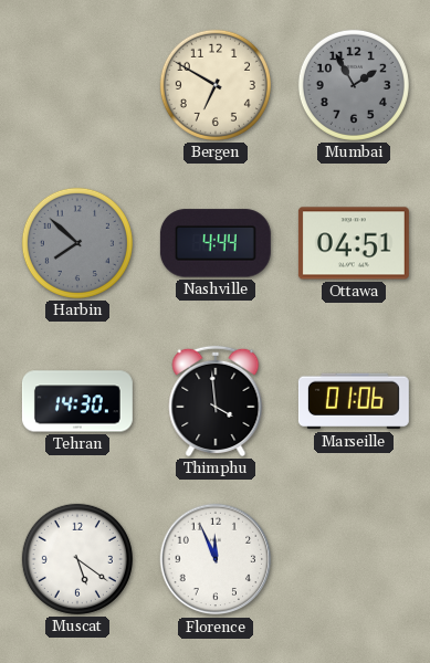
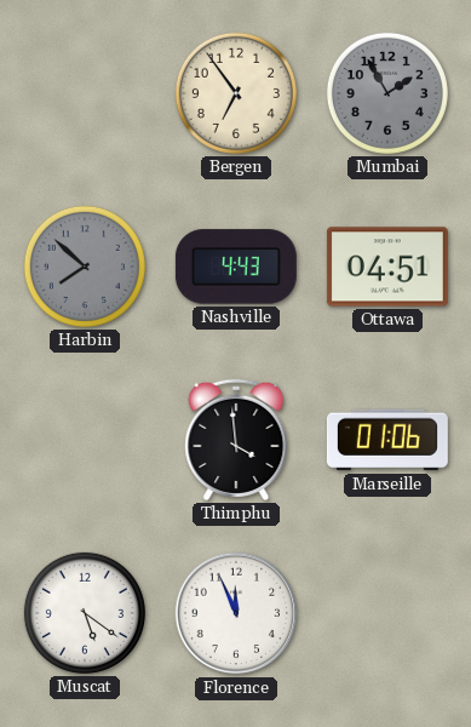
Bergen: 6:50 -> 6:54
Nashville: 4:44 -> 4:43
Tehran: 14:30 -> none
